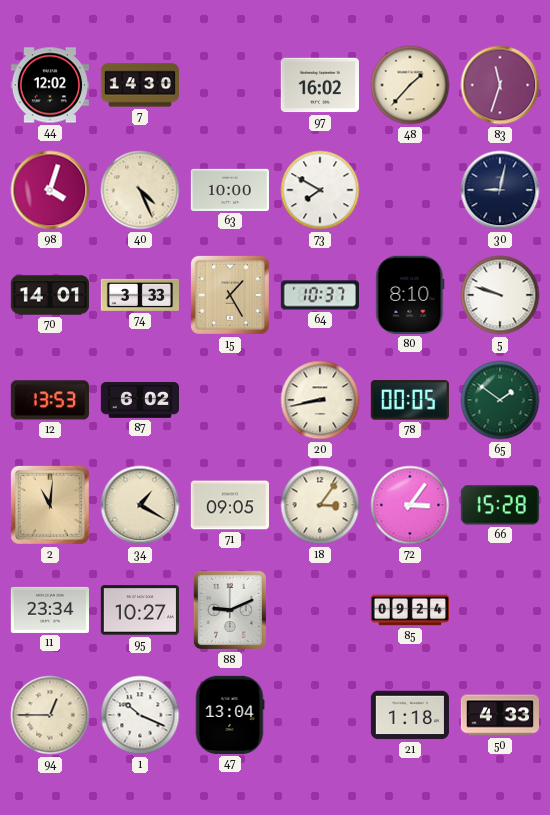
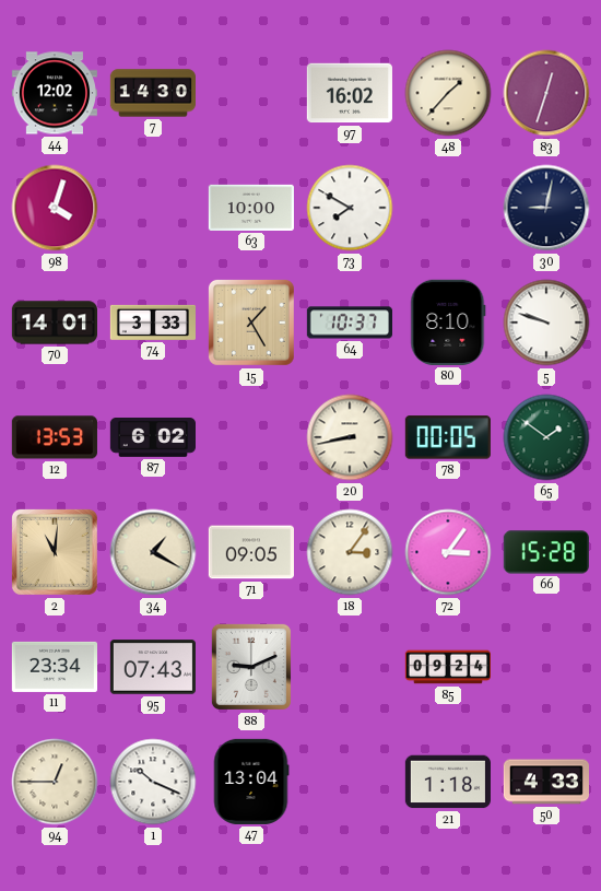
83: 11:33 -> 12:33
40: 4:26 -> none
95: 10:27 -> 07:43
